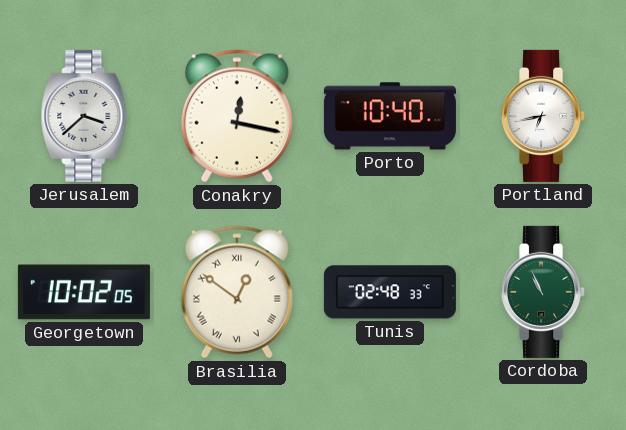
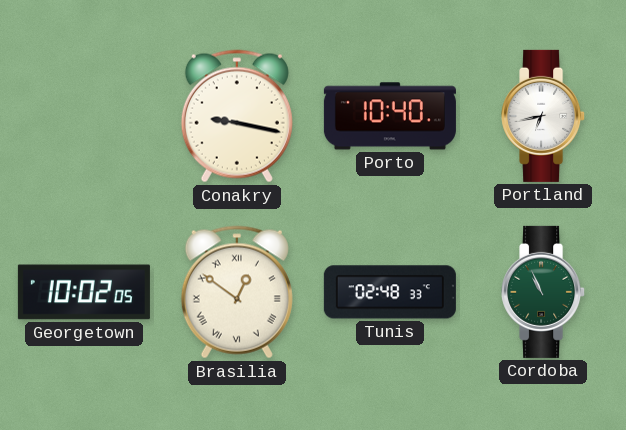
Jerusalem: 3:38 -> none
Conakry: 12:17 -> 9:17
